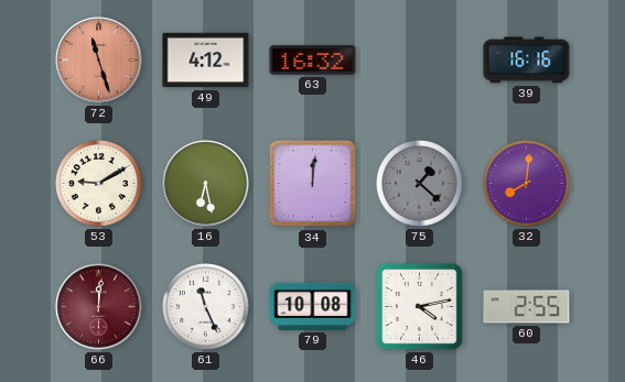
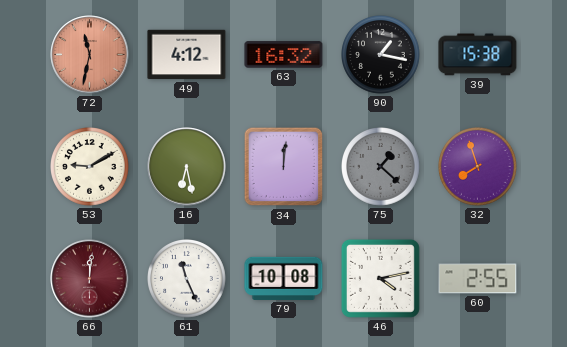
72: 11:27 -> 11:32
90: none -> 1:17
39: 16:16 -> 15:38
32: 8:01 -> 7:57
